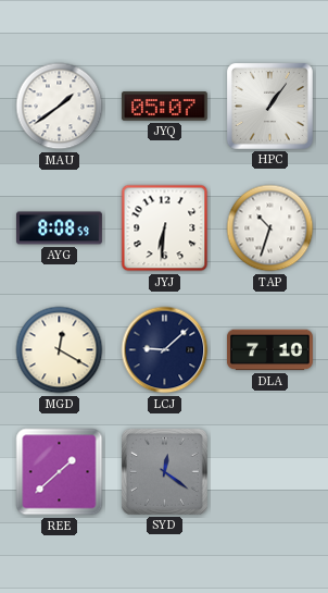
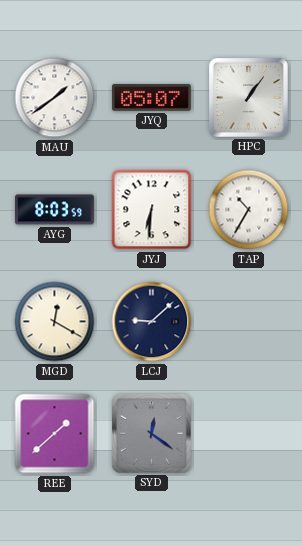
AYG: 8:08 -> 8:03
TAP: 10:33 -> 10:35
DLA: 7:10 -> none
